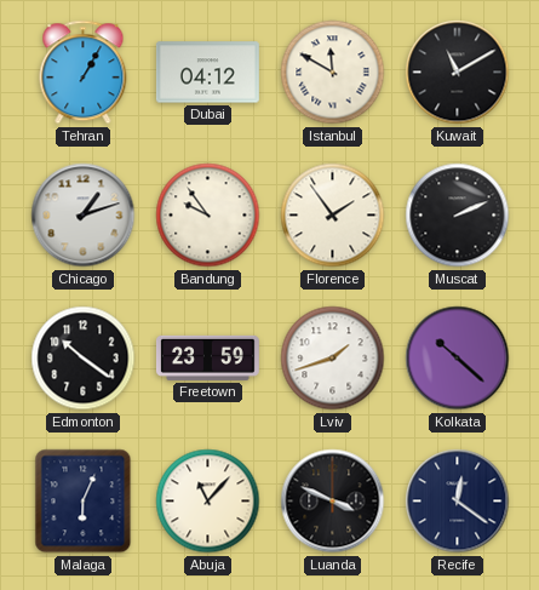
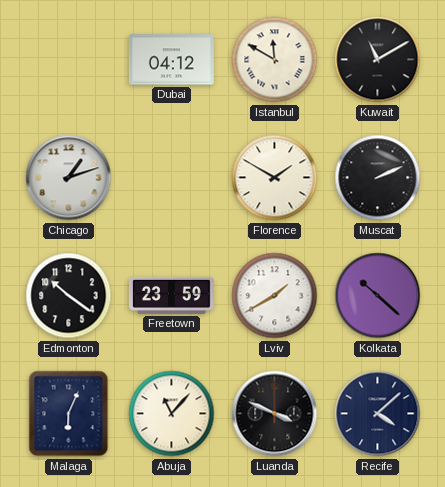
Tehran: 1:05 -> none
Bandung: 9:54 -> none
Florence: 1:54 -> 1:50
Lviv: 1:42 -> 1:40
Recife: 12:21 -> 4:08
